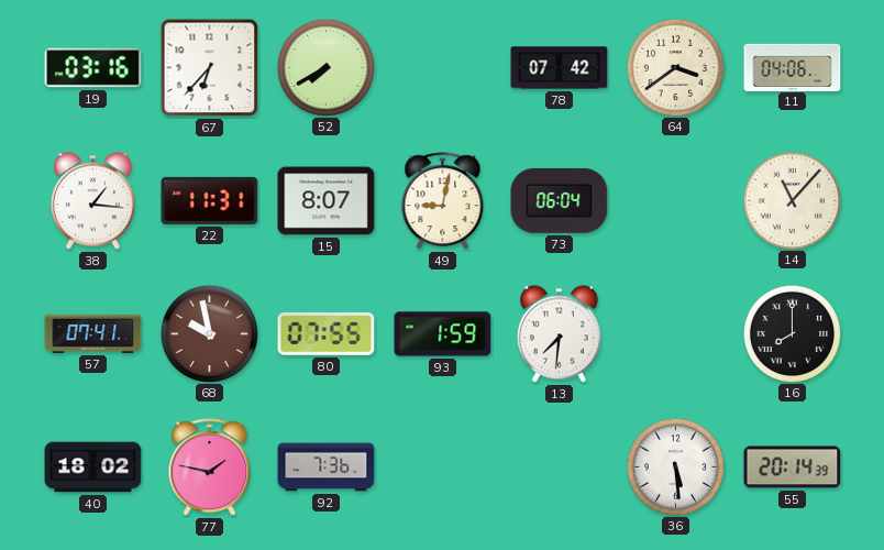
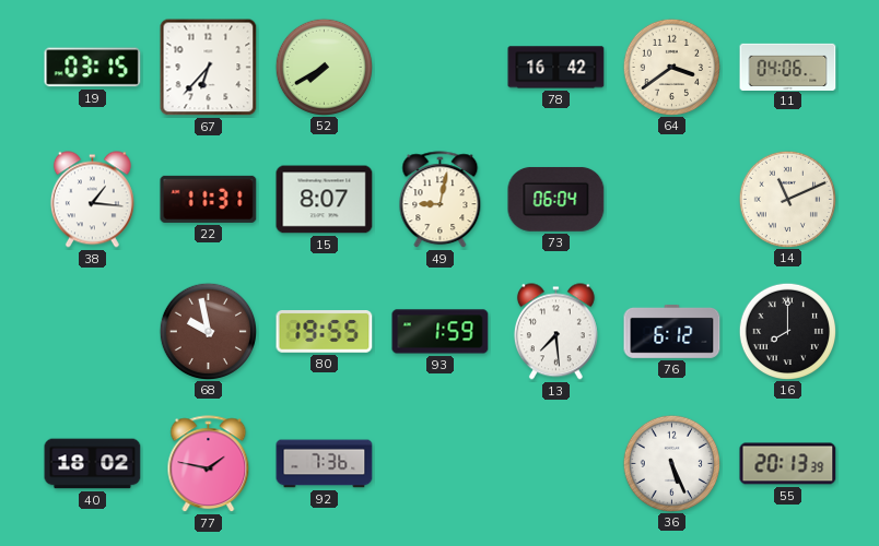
19: 03:16 -> 03:15
78: 07:42 -> 16:42
14: 11:07 -> 11:11
57: 07:41 -> none
80: 07:55 -> 19:55
13: 7:31 -> 7:29
76: none -> 6:12
36: 5:29 -> 5:26
55: 20:14 -> 20:13
